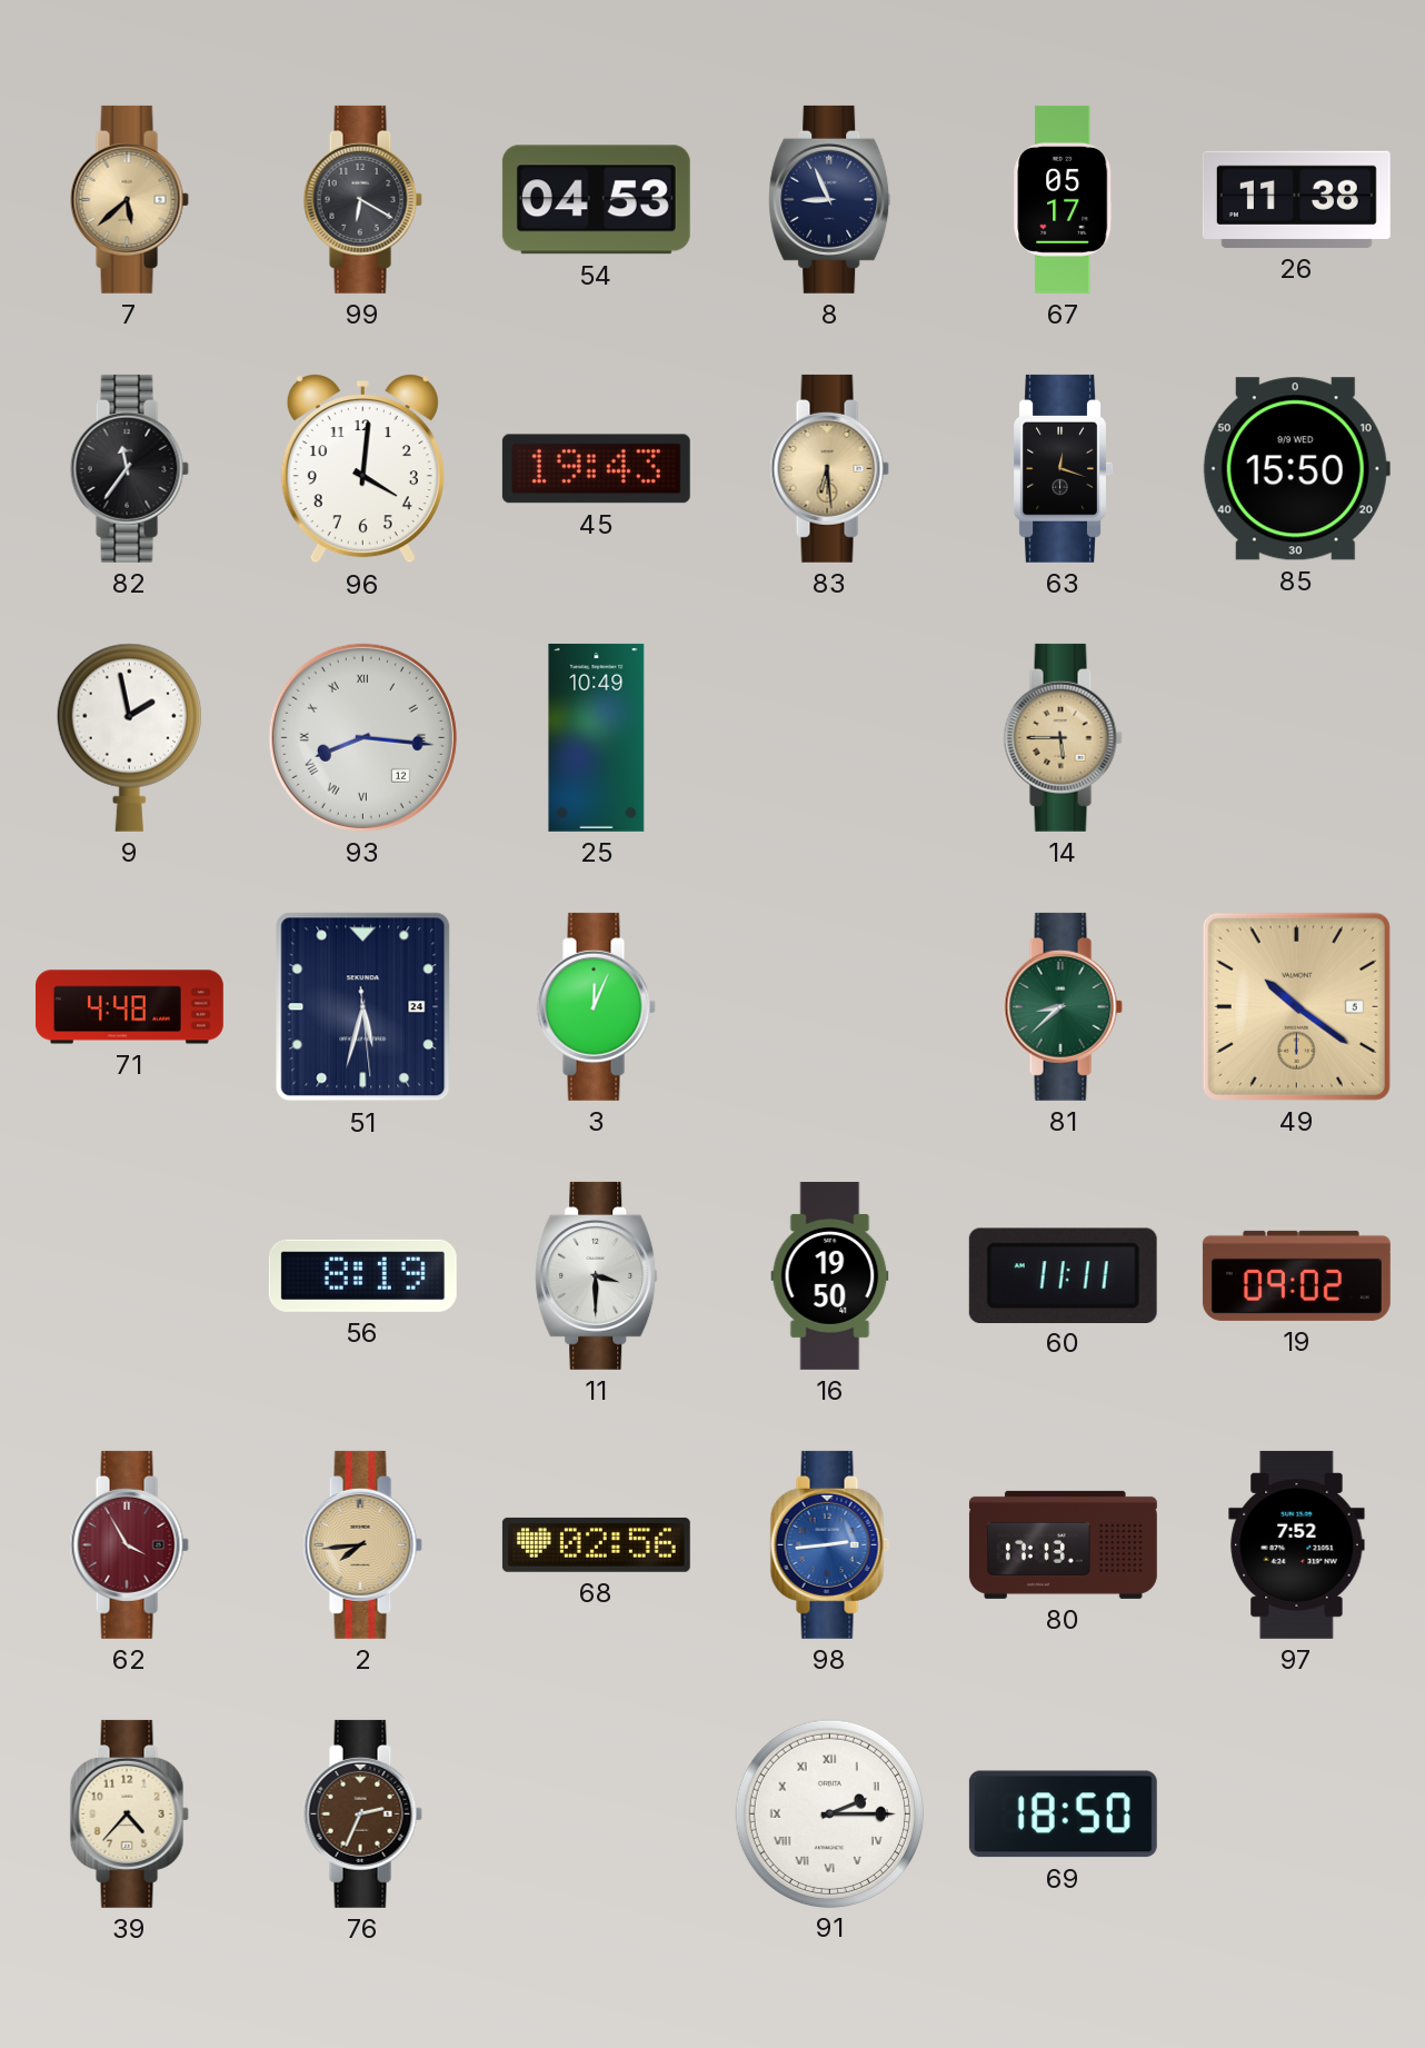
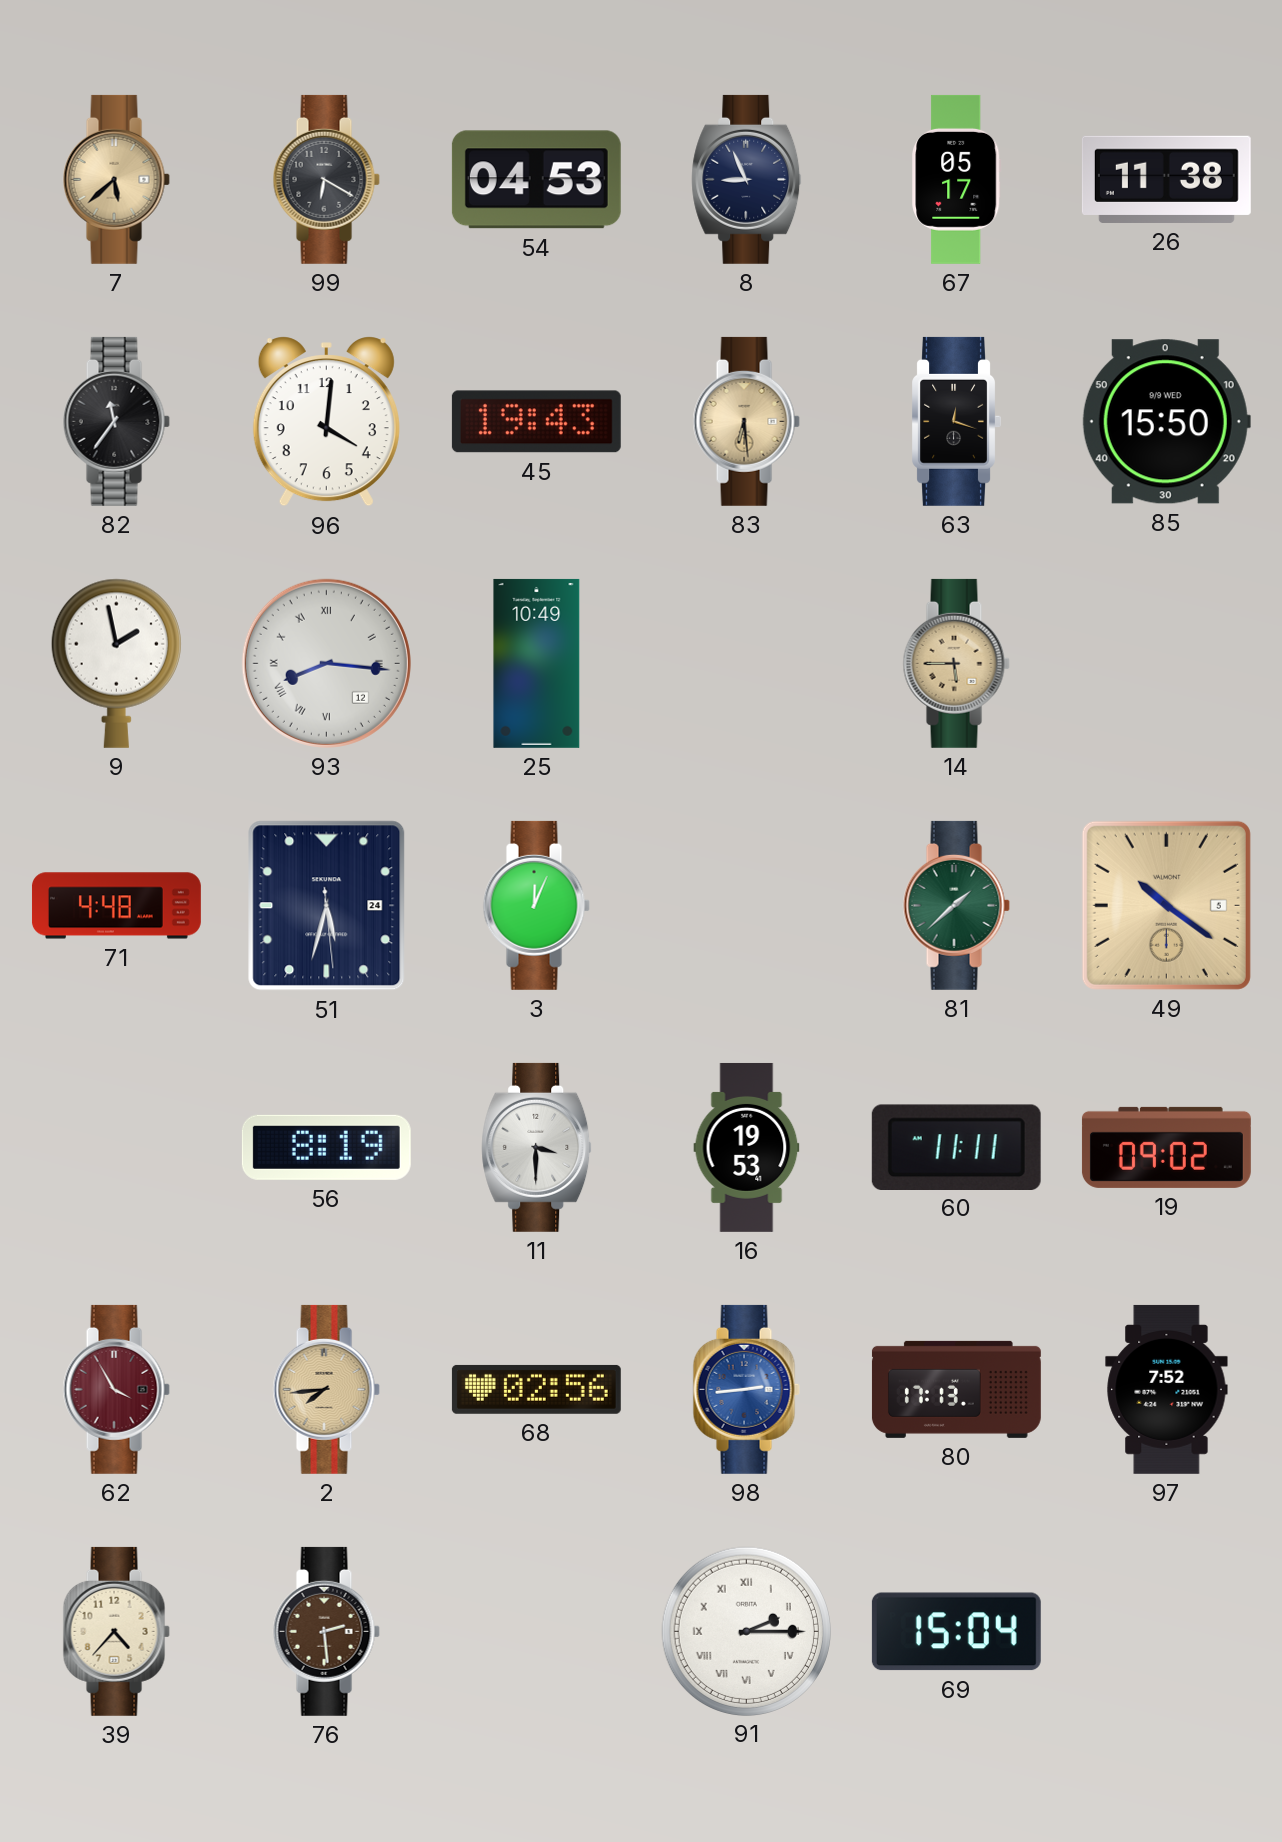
81: 8:38 -> 1:38
16: 19:50 -> 19:53
76: 2:34 -> 2:29
69: 18:50 -> 15:04
